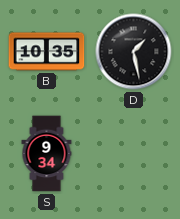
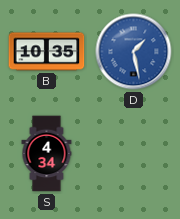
D dial: black -> blue
S: 9:34 -> 4:34
